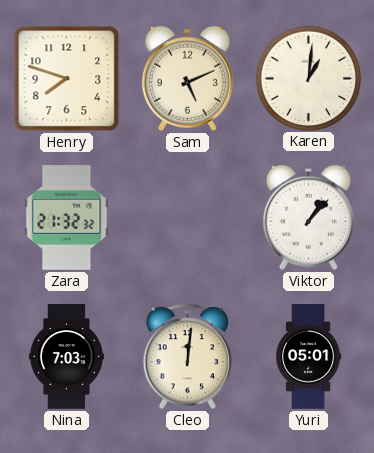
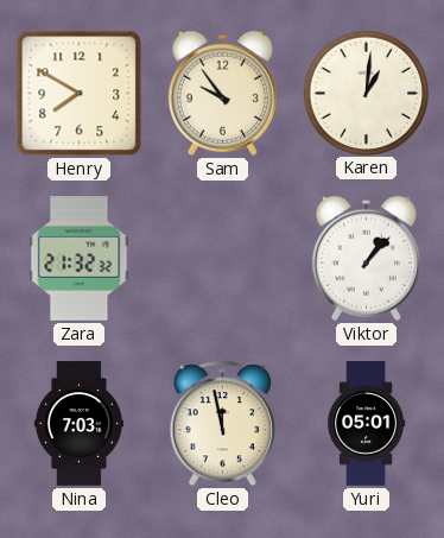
Henry: 7:48 -> 7:50
Sam: 5:11 -> 9:54
Cleo: 12:01 -> 11:58
